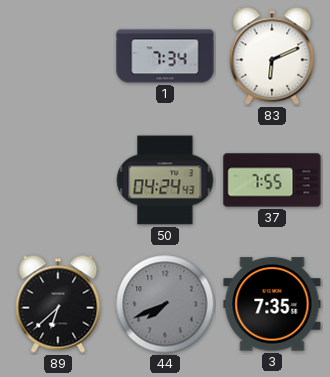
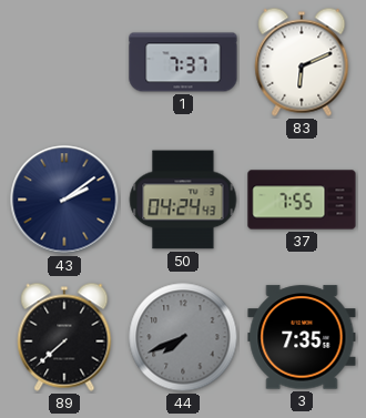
1: 7:34 -> 7:37
43: none -> 2:09
89: 6:38 -> 7:38
